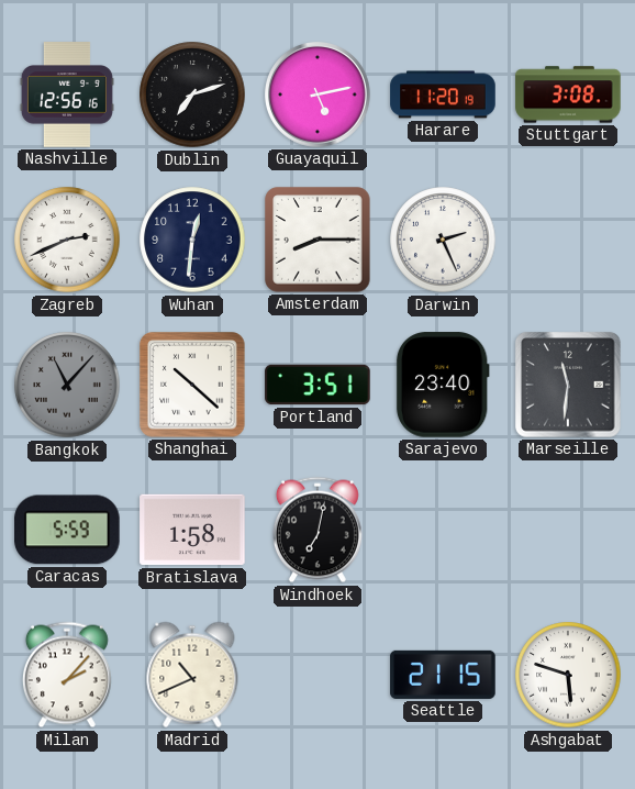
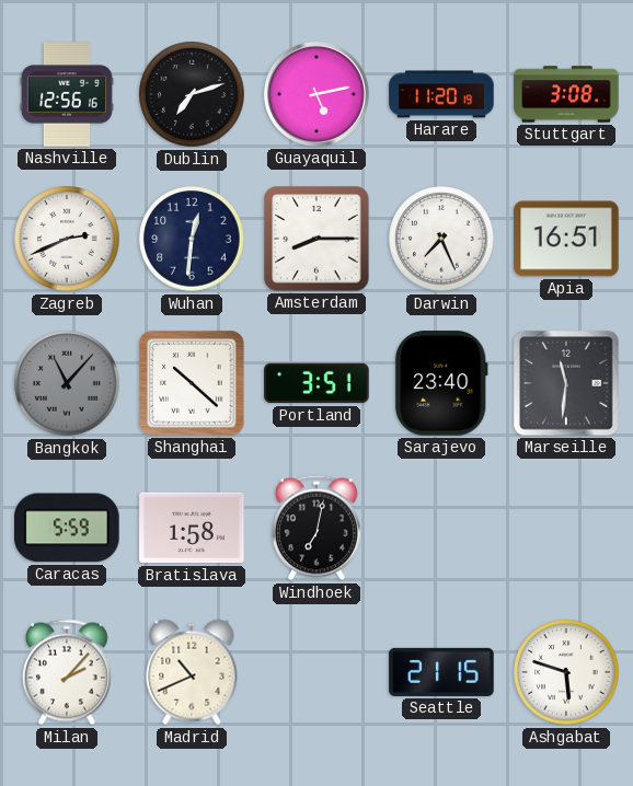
Darwin: 2:26 -> 7:26
Apia: none -> 16:51
